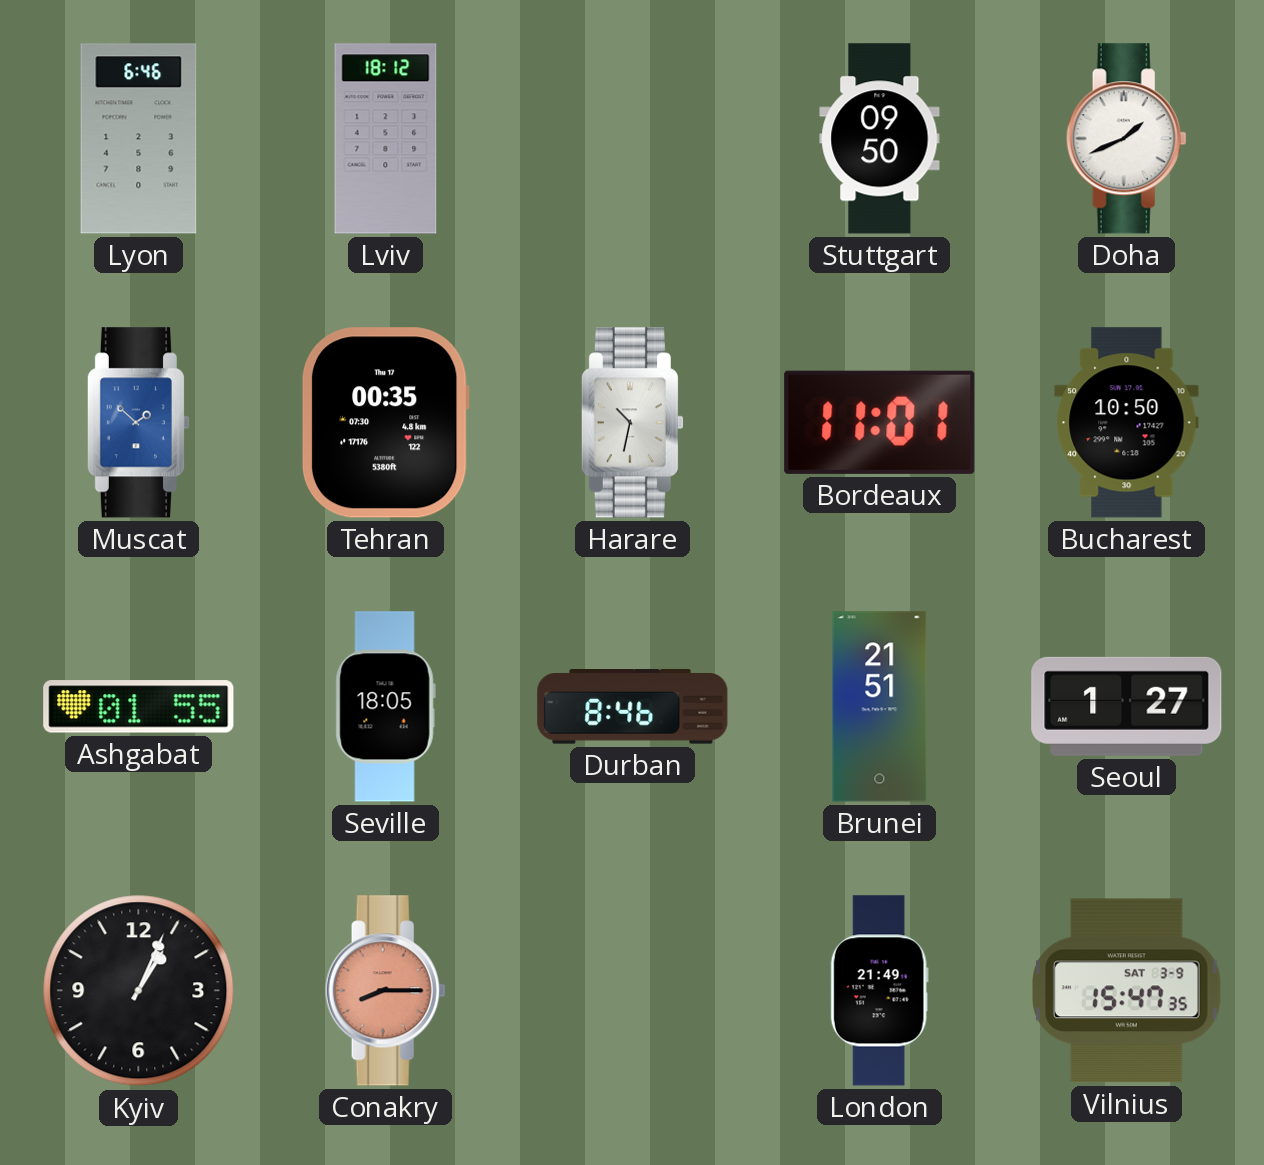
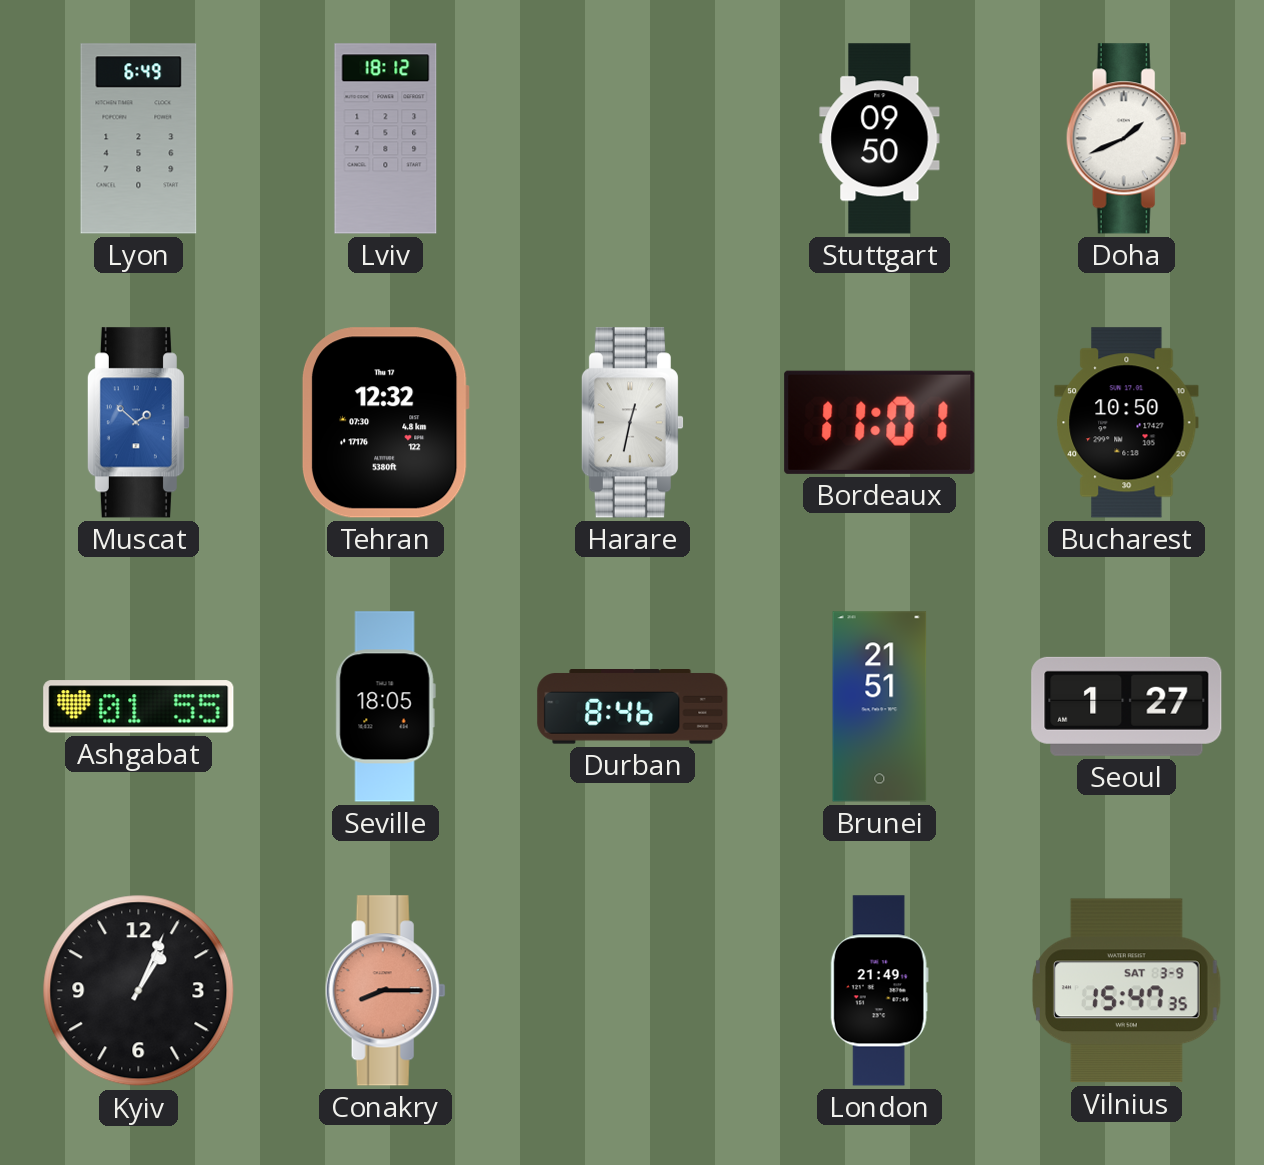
Lyon: 6:46 -> 6:49
Tehran: 00:35 -> 12:32
Harare: 10:32 -> 12:32
